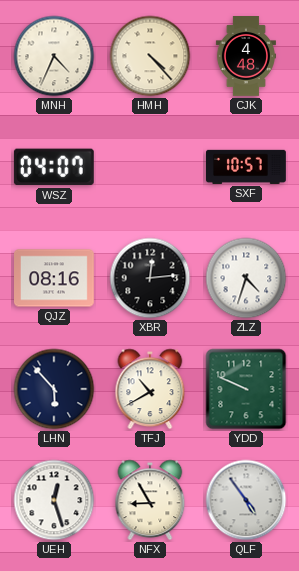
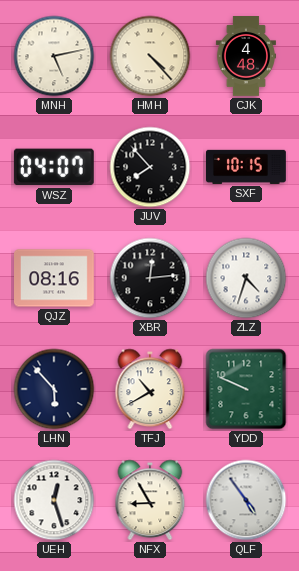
MNH: 4:34 -> 5:13
JUV: none -> 7:53
SXF: 10:57 -> 10:15
